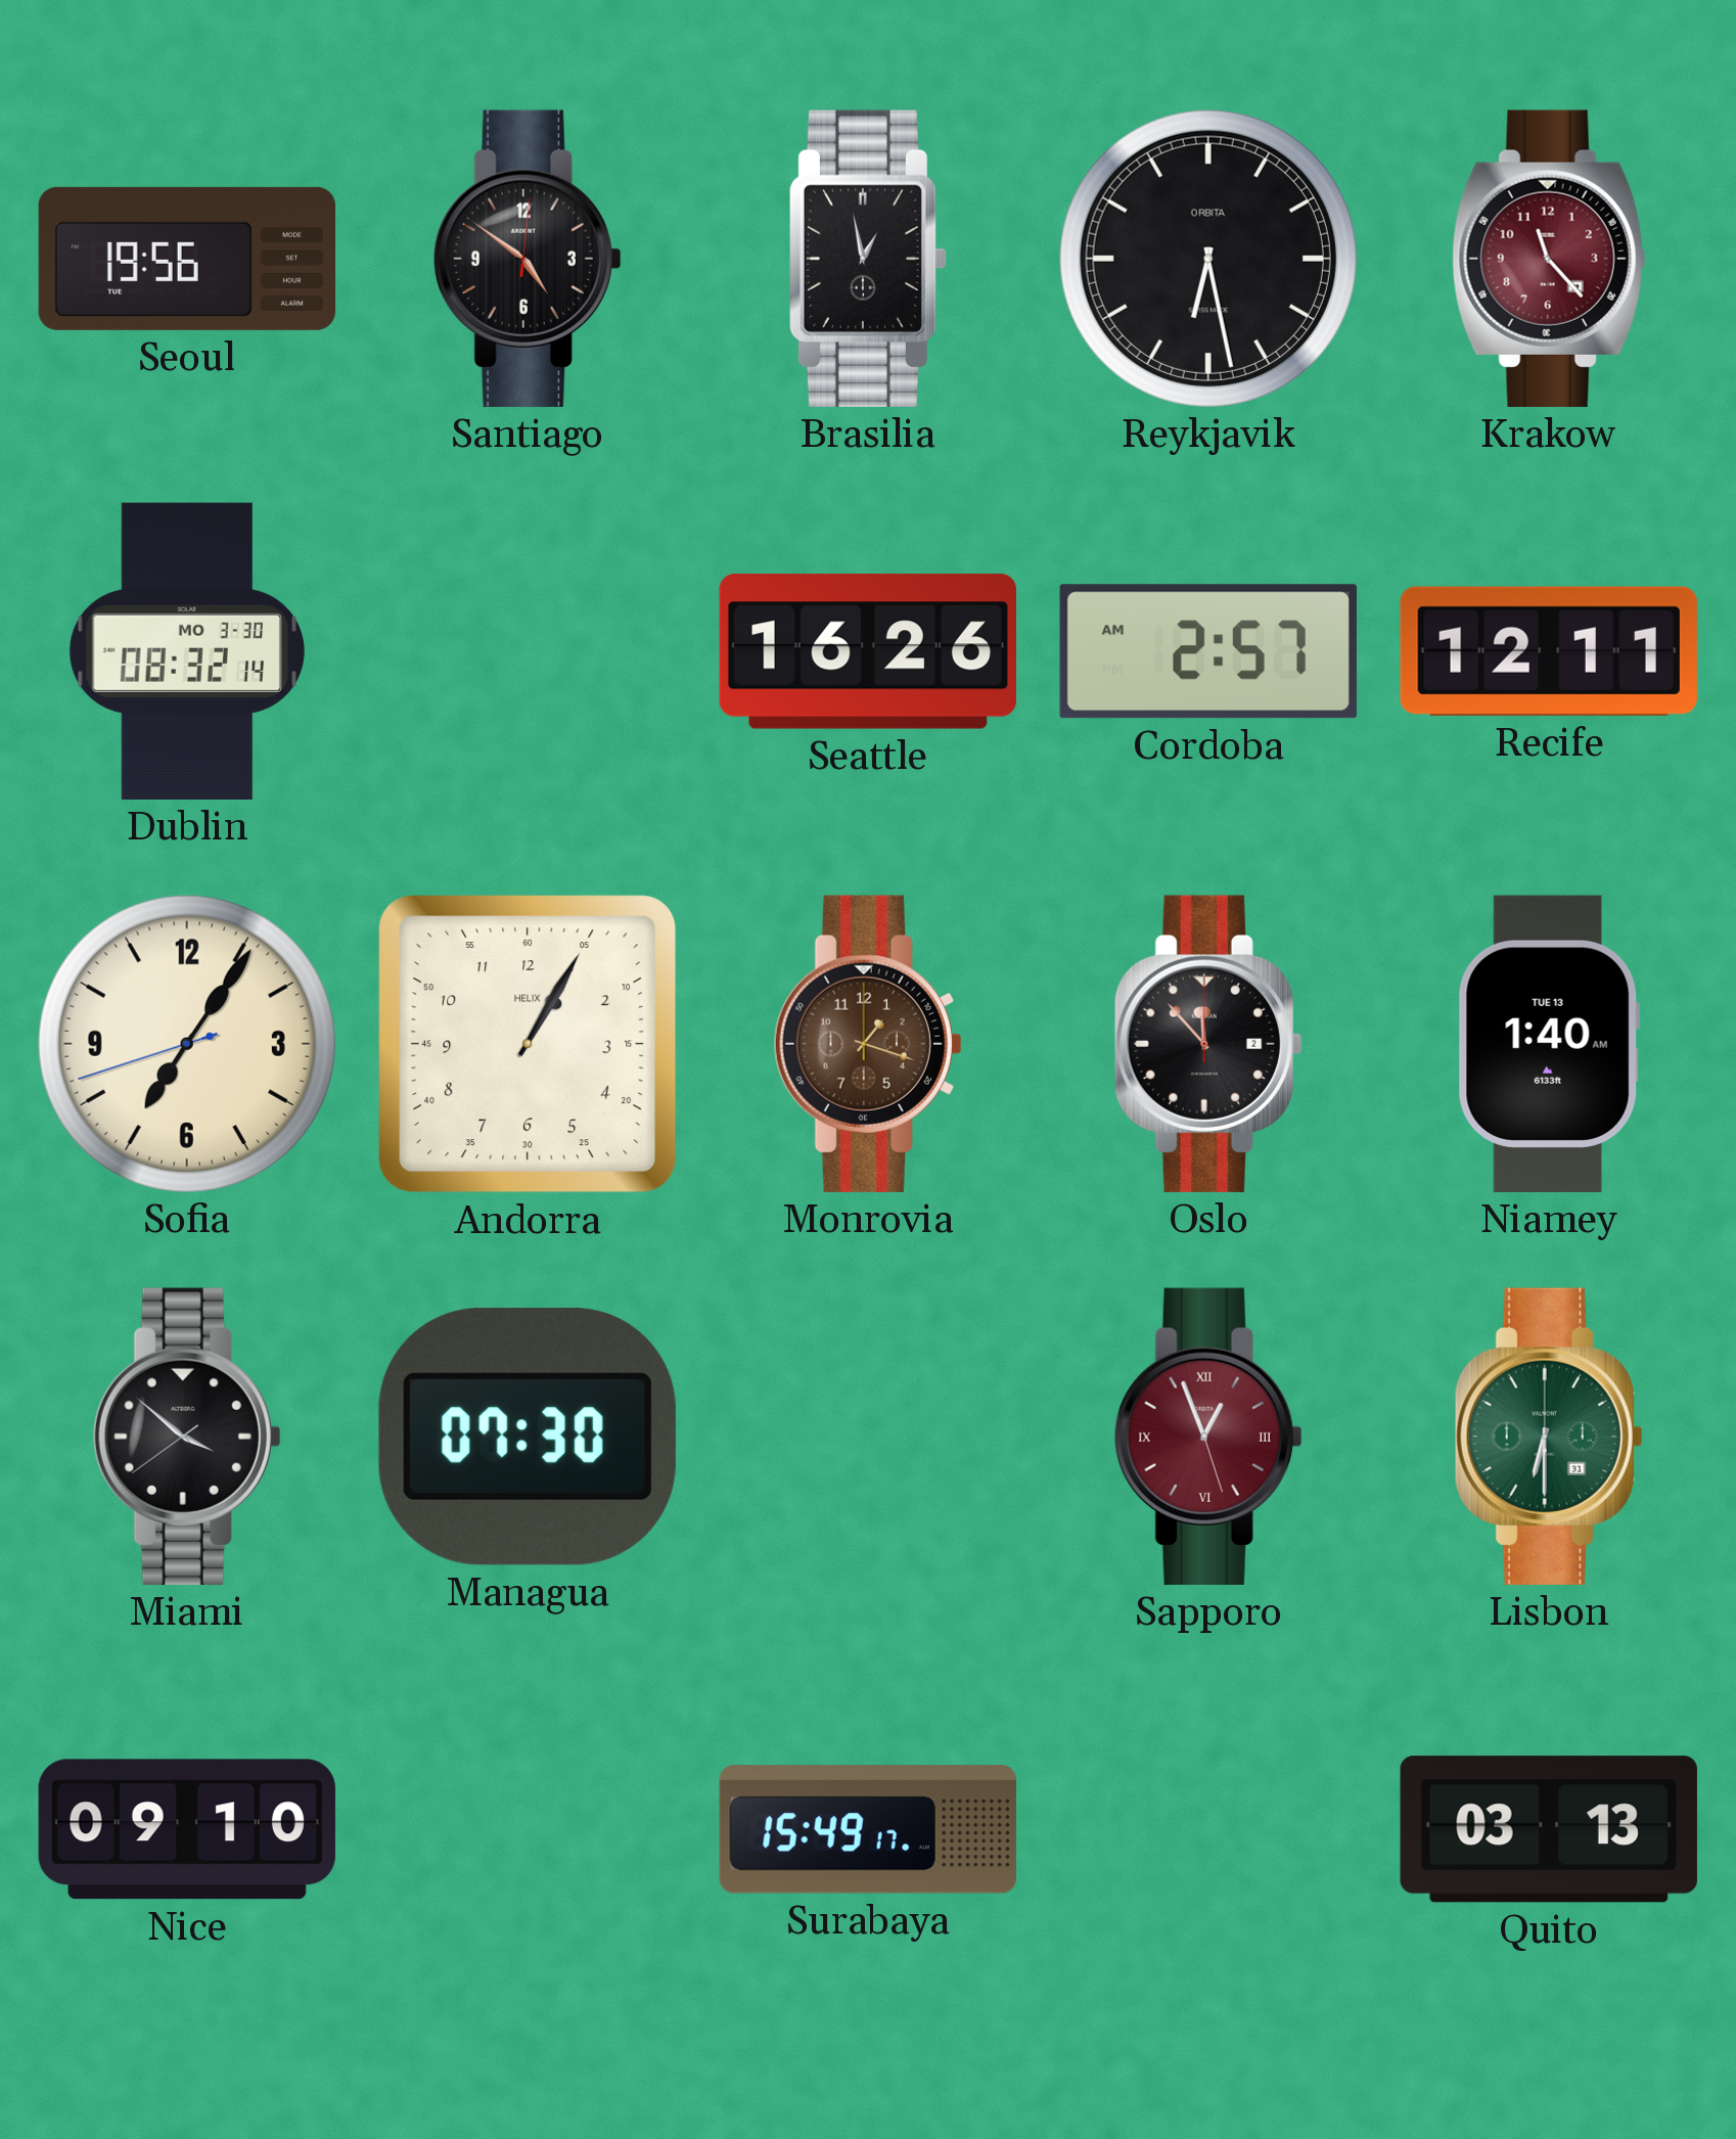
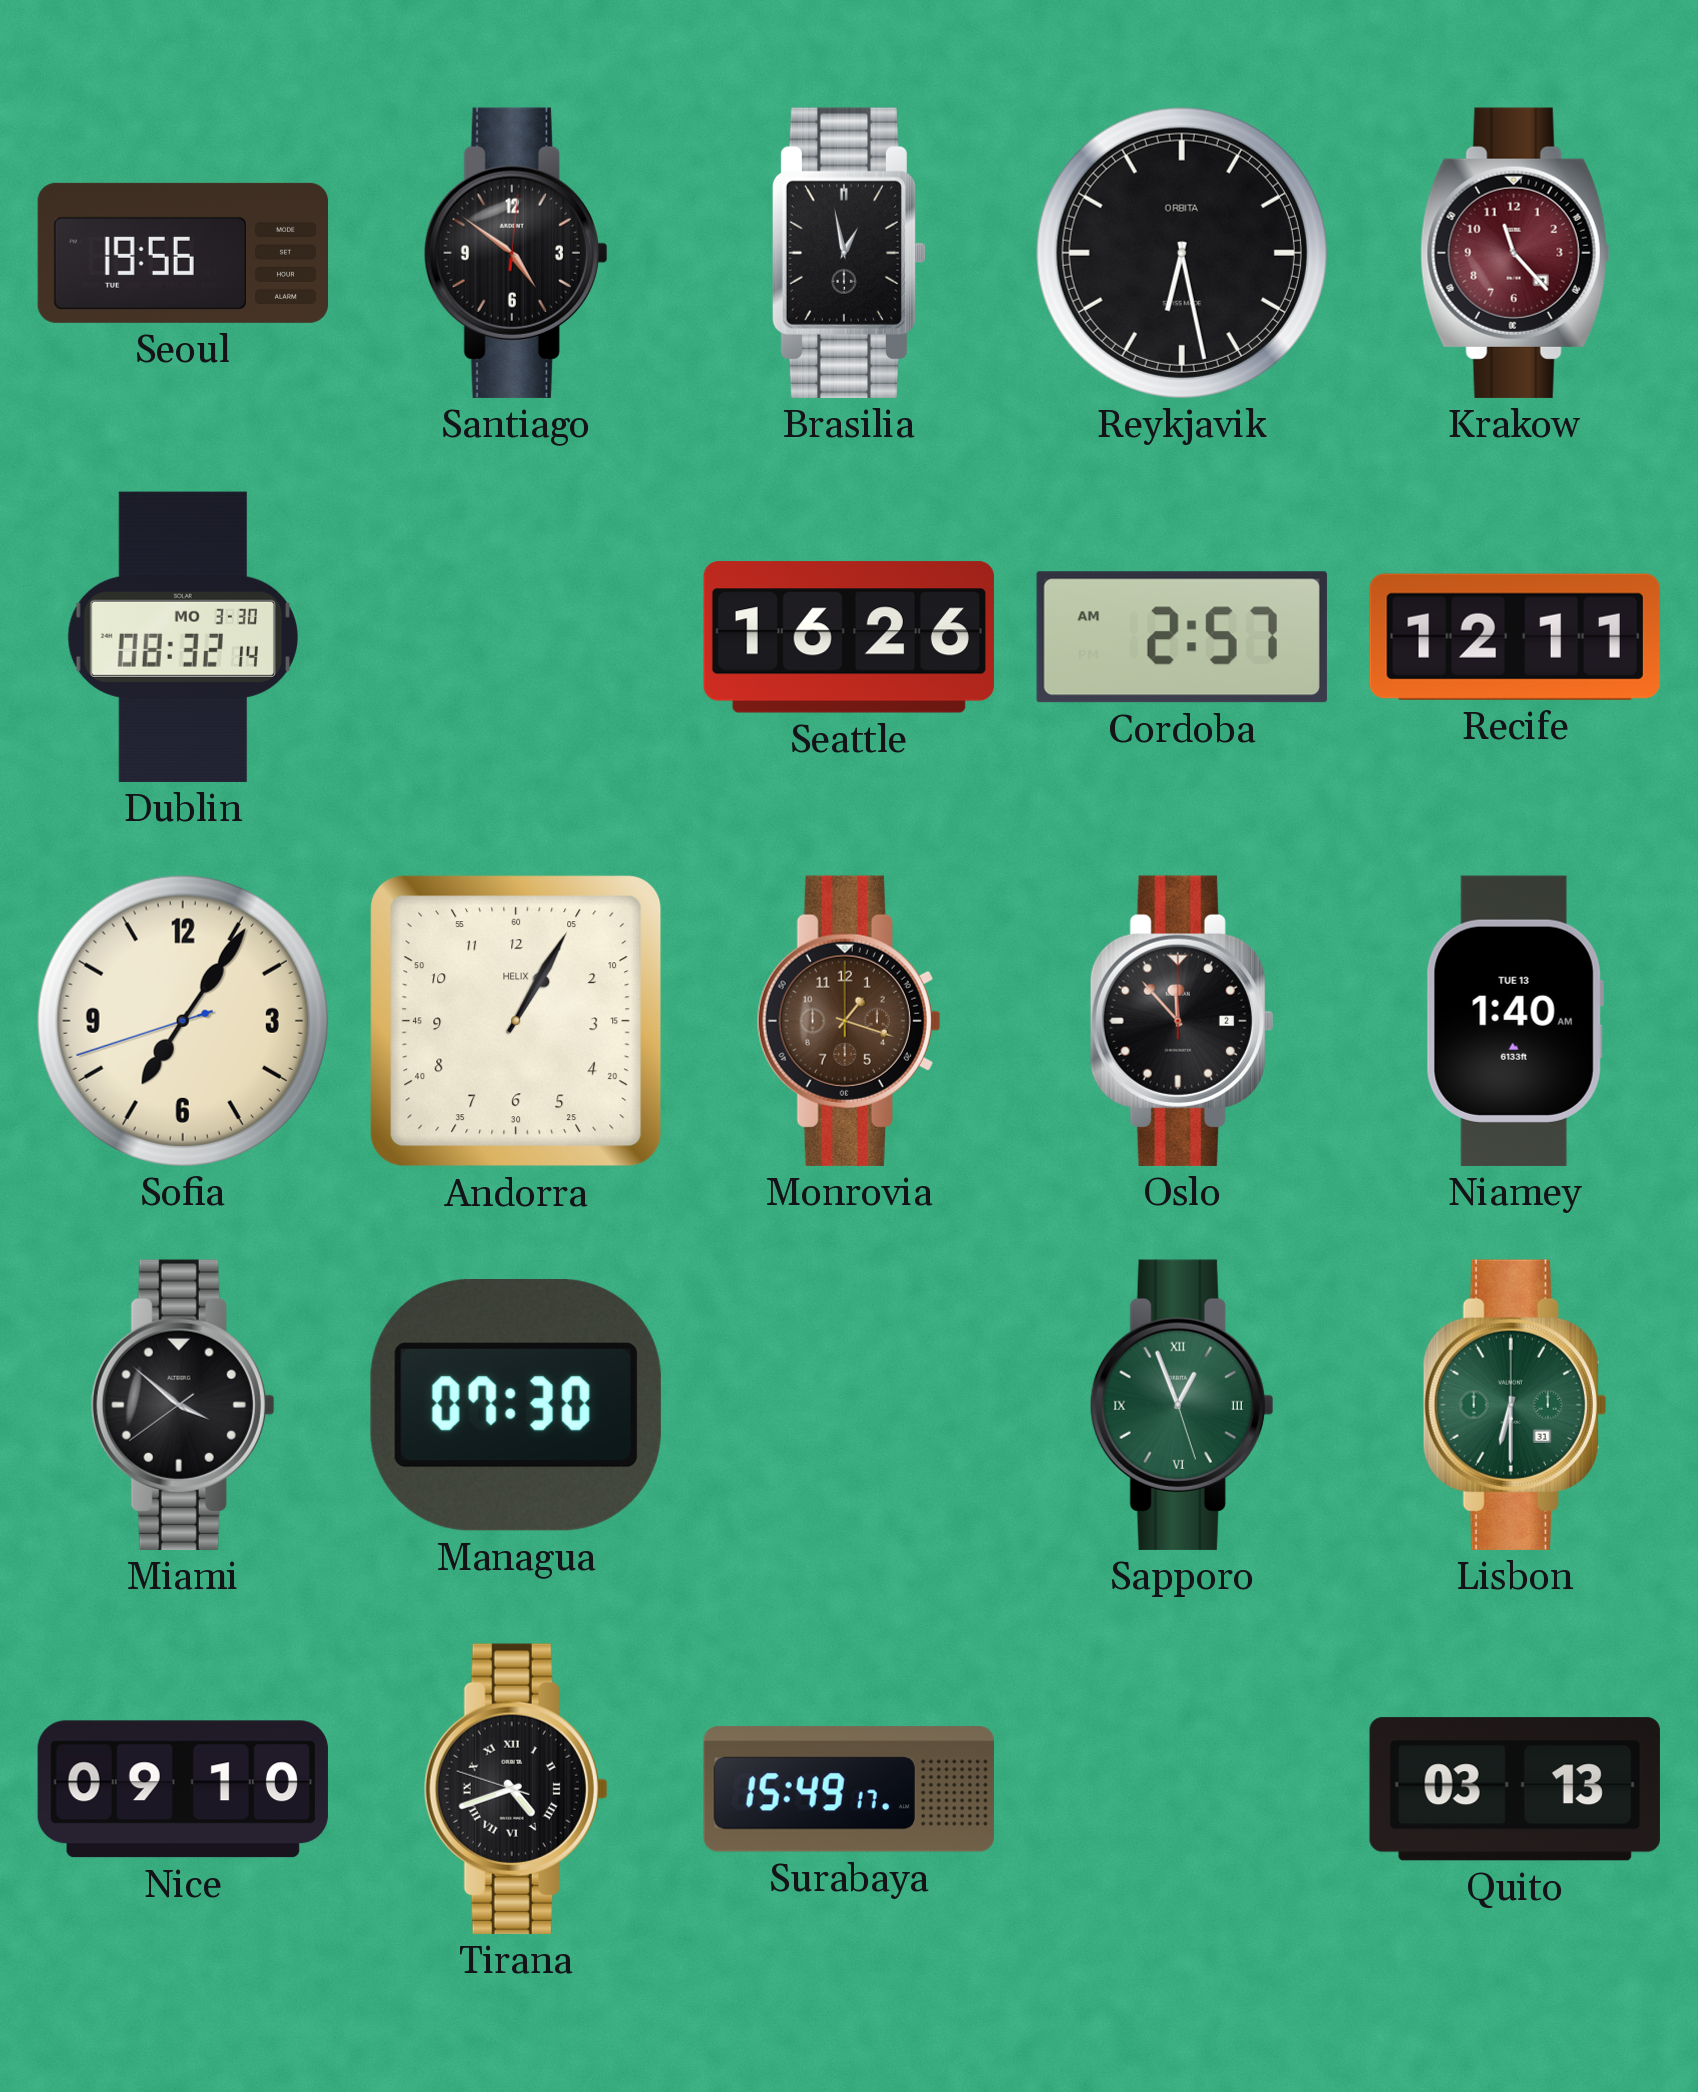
Sapporo dial: burgundy -> green
Tirana: none -> 4:41
